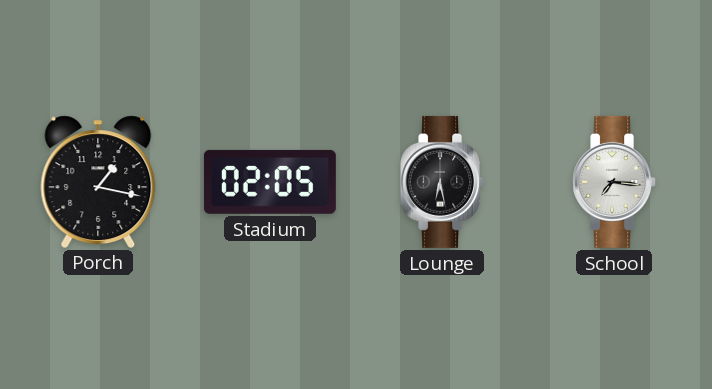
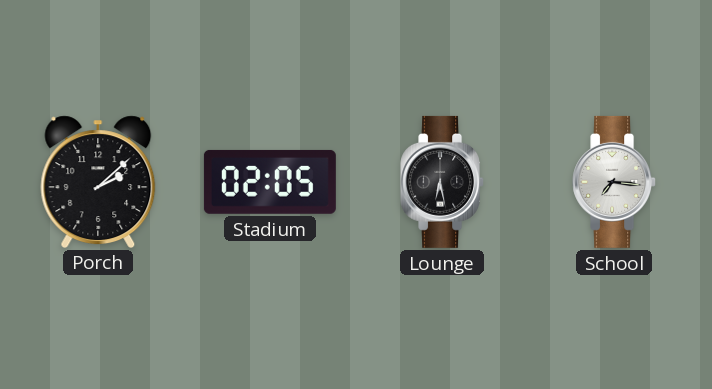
Porch: 1:17 -> 2:08
